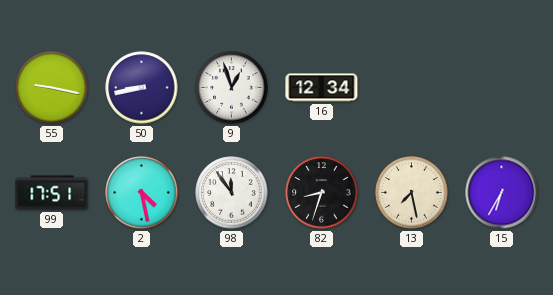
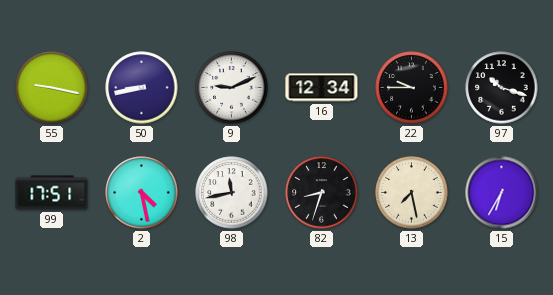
9: 12:57 -> 9:11
22: none -> 9:45
97: none -> 10:18
98: 11:54 -> 11:43
